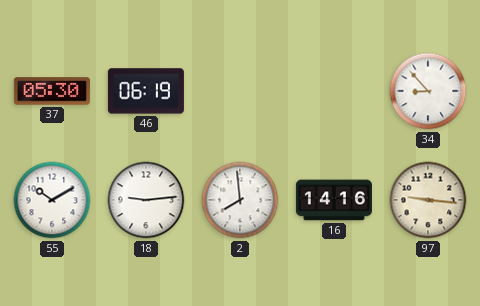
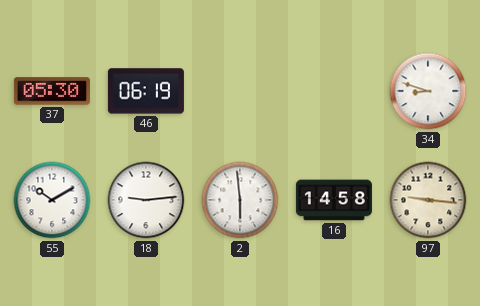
34: 8:53 -> 8:48
2: 7:59 -> 5:59
16: 14:16 -> 14:58
